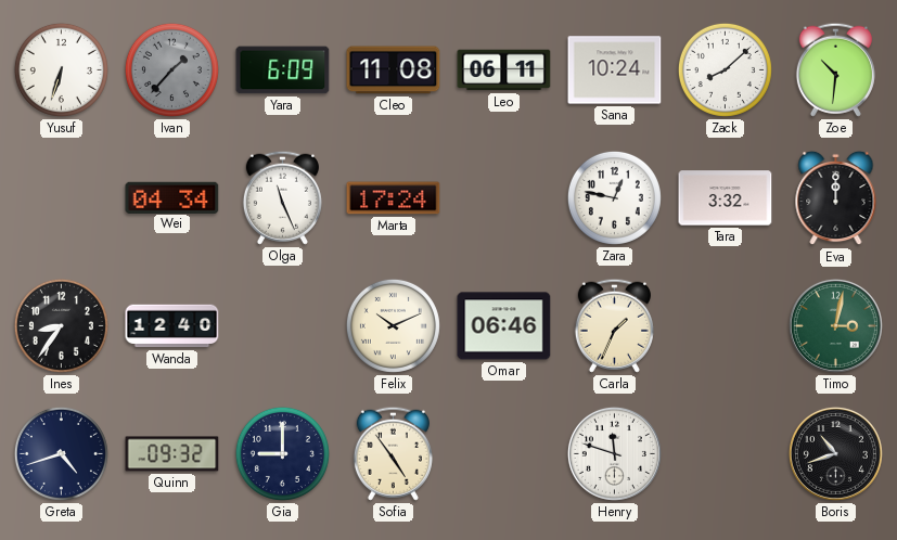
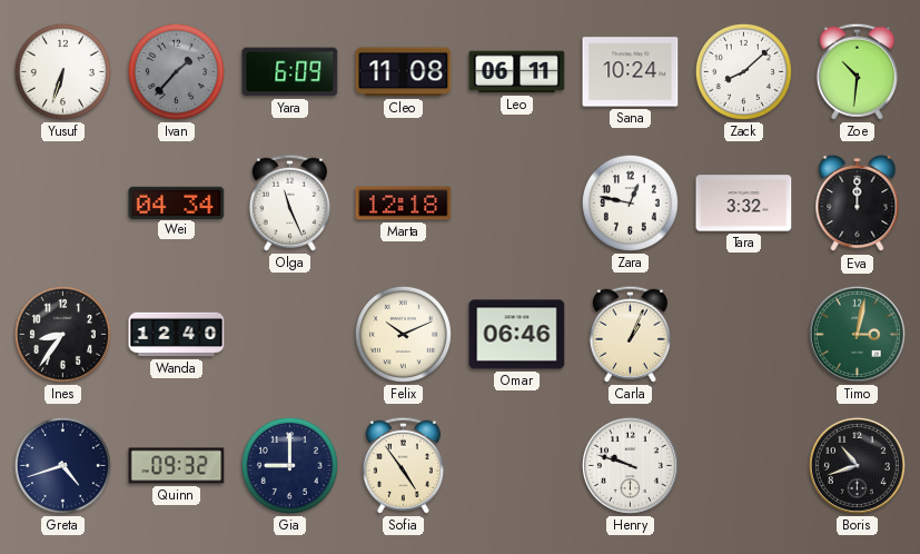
Marta: 17:24 -> 12:18
Carla: 1:34 -> 1:04
Henry: 11:48 -> 9:48
